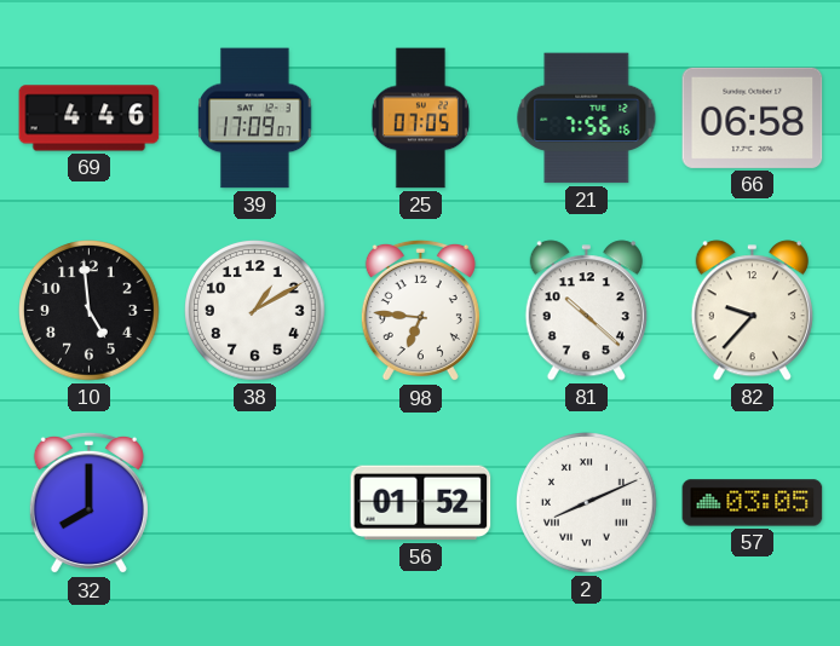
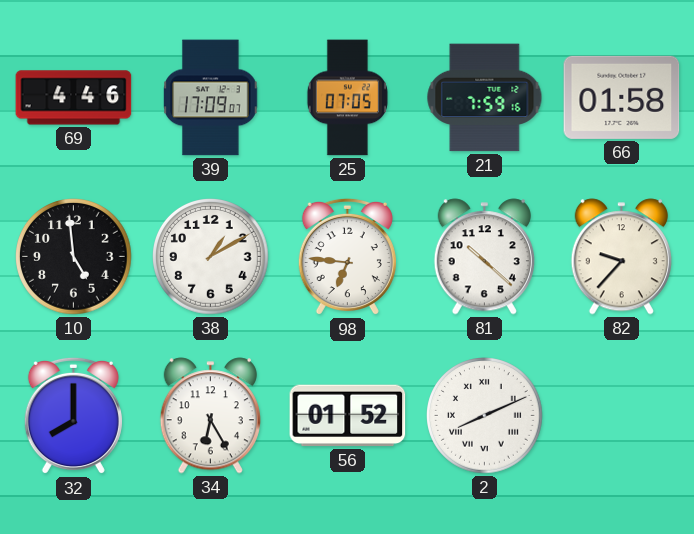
21: 7:56 -> 7:59
66: 06:58 -> 01:58
34: none -> 6:25
57: 03:05 -> none
